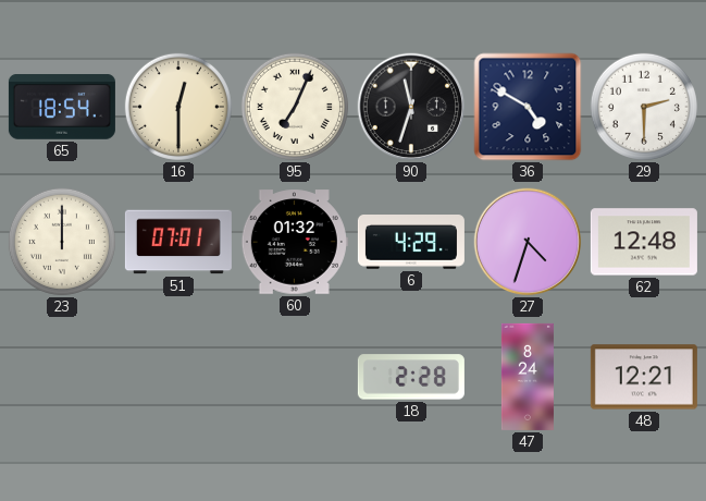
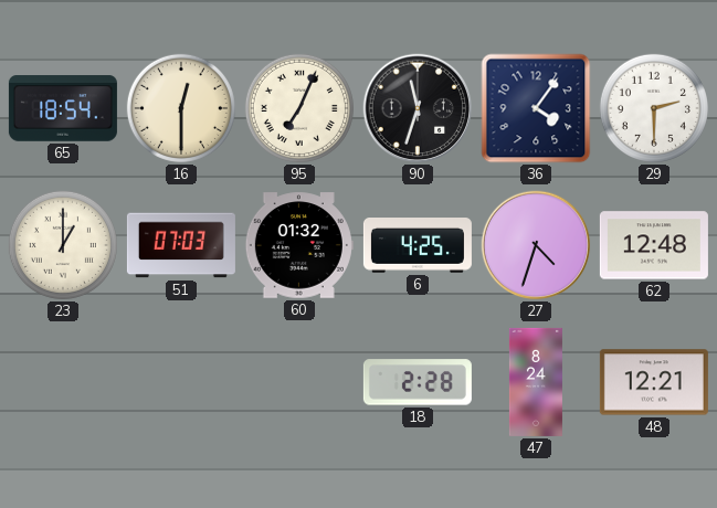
36: 4:50 -> 4:06
23: 12:00 -> 1:00
51: 07:01 -> 07:03
6: 4:29 -> 4:25
